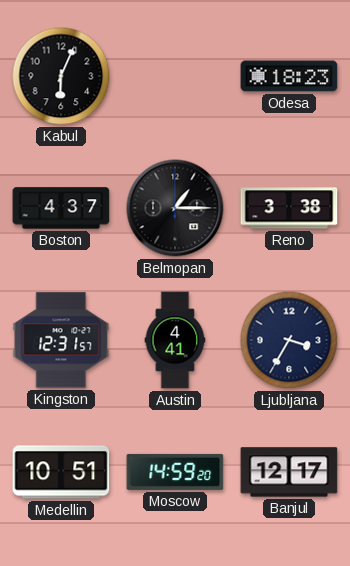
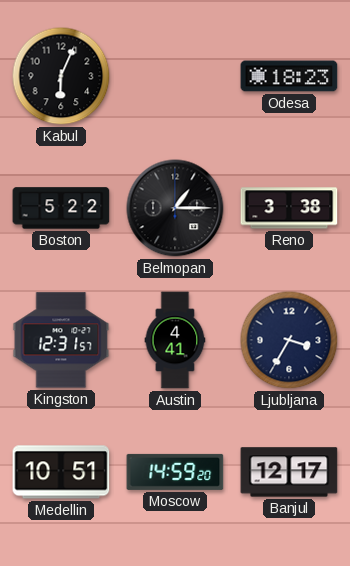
Boston: 4:37 -> 5:22
